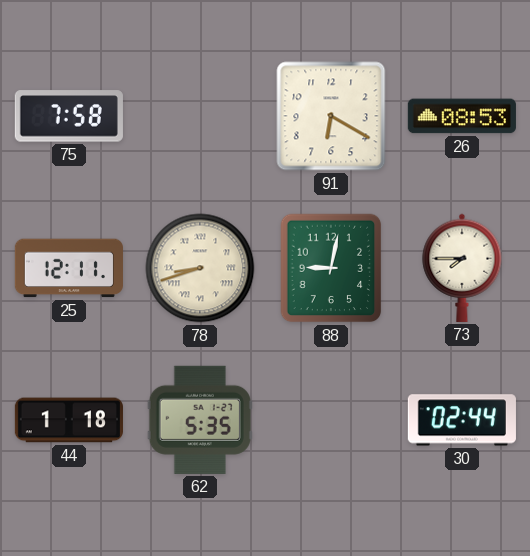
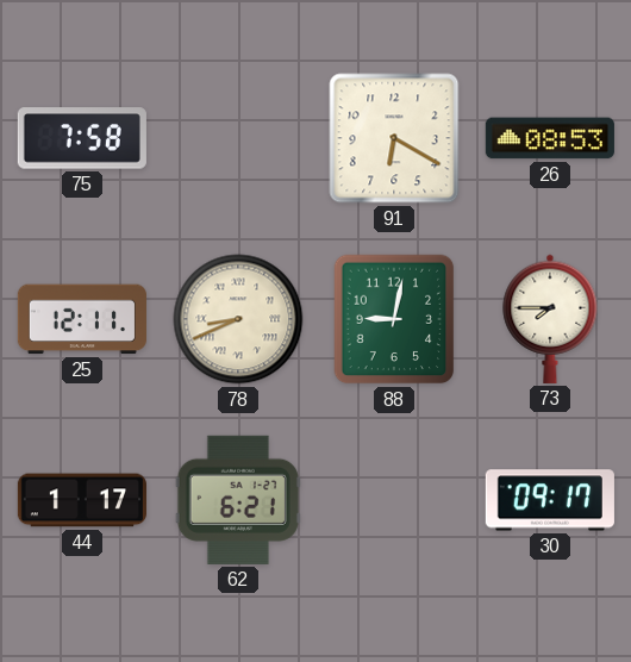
78: 8:42 -> 8:41
44: 1:18 -> 1:17
62: 5:35 -> 6:21
30: 02:44 -> 09:17
